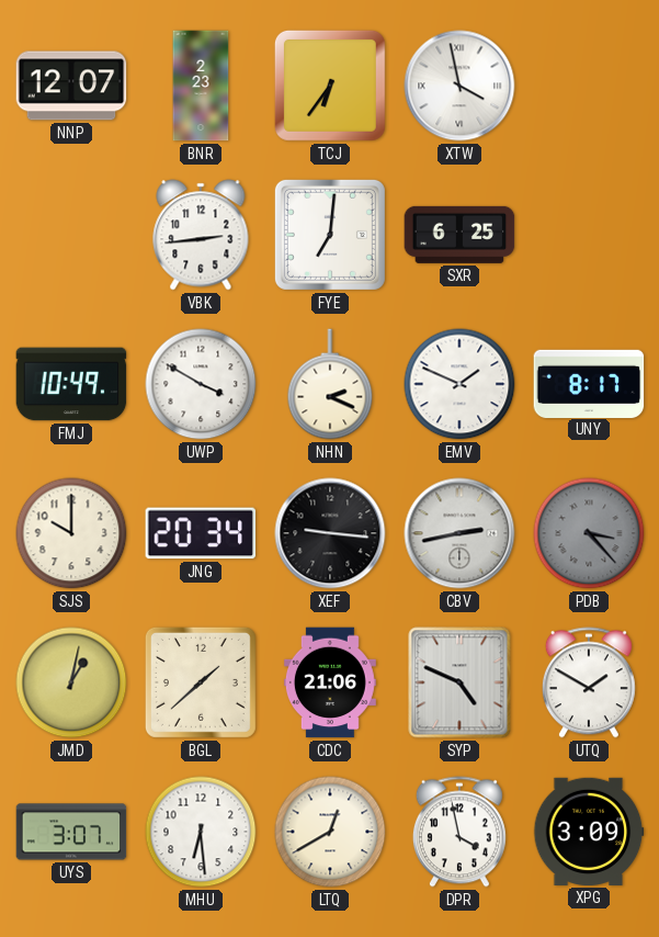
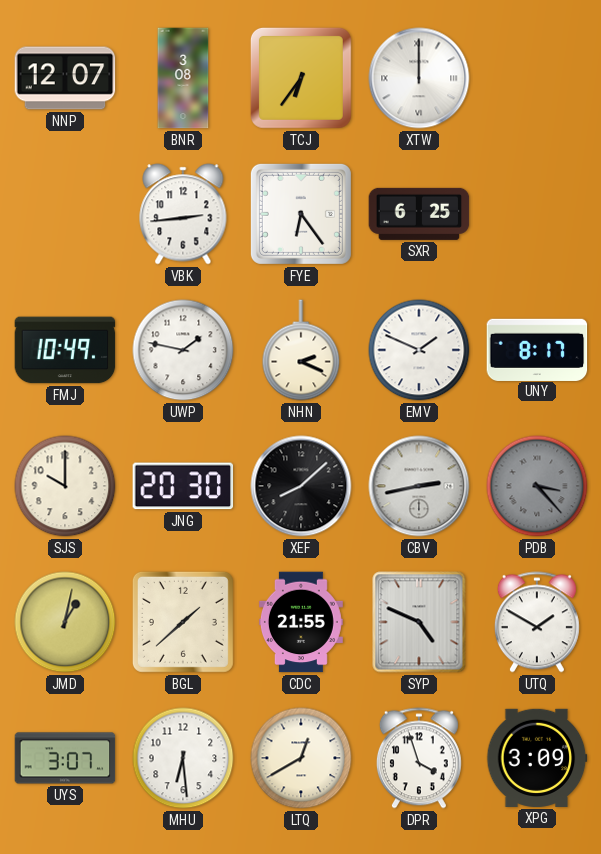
BNR: 2:23 -> 3:08
XTW: 3:58 -> 12:00
FYE: 7:01 -> 6:24
UWP: 3:50 -> 1:47
JNG: 20:34 -> 20:30
XEF: 9:16 -> 8:08
CDC: 21:06 -> 21:55
DPR: 3:58 -> 3:57
